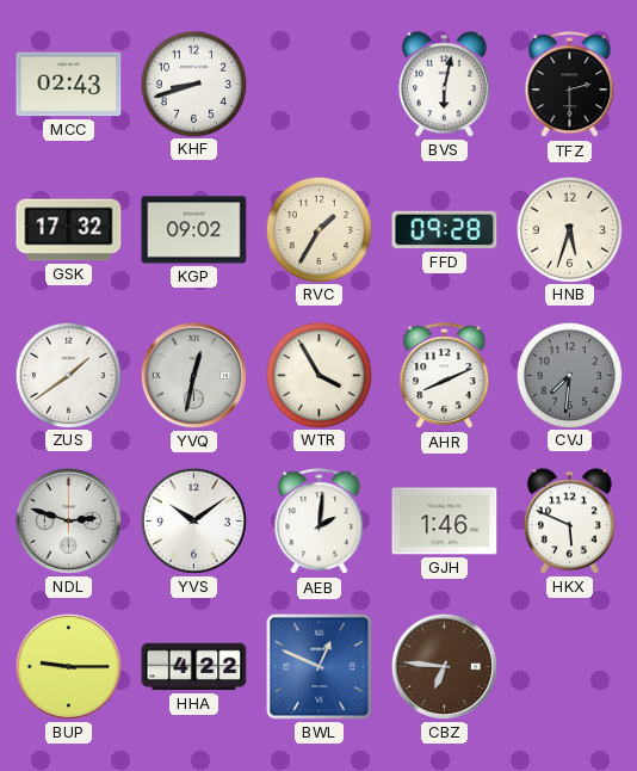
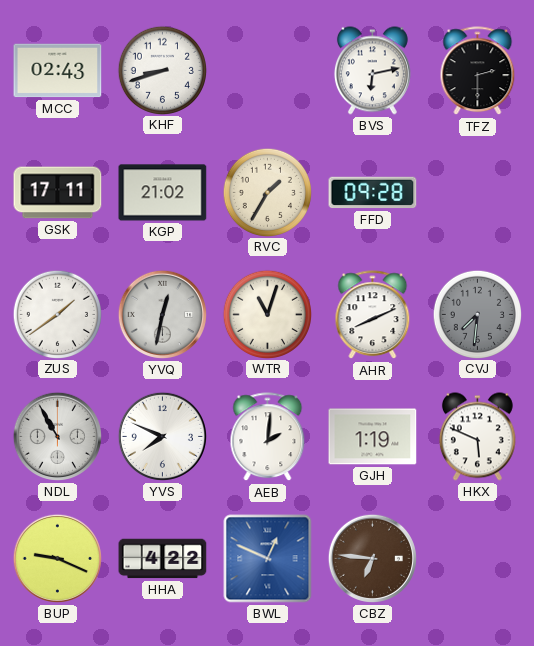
BVS: 6:02 -> 6:13
GSK: 17:32 -> 17:11
KGP: 09:02 -> 21:02
HNB: 5:33 -> none
WTR: 3:55 -> 11:03
NDL: 2:48 -> 10:55
YVS: 10:09 -> 7:49
GJH: 1:46 -> 1:19
BUP: 9:15 -> 9:19
